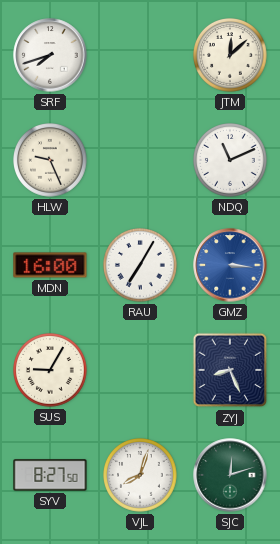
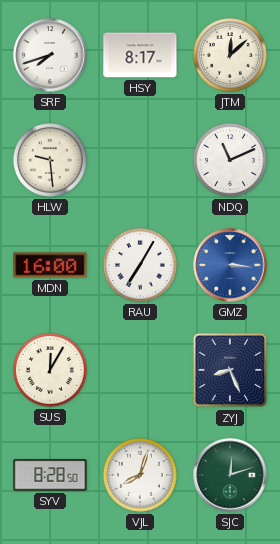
HSY: none -> 8:17
HLW: 9:26 -> 9:29
SUS: 9:05 -> 12:05
SYV: 8:27 -> 8:28
